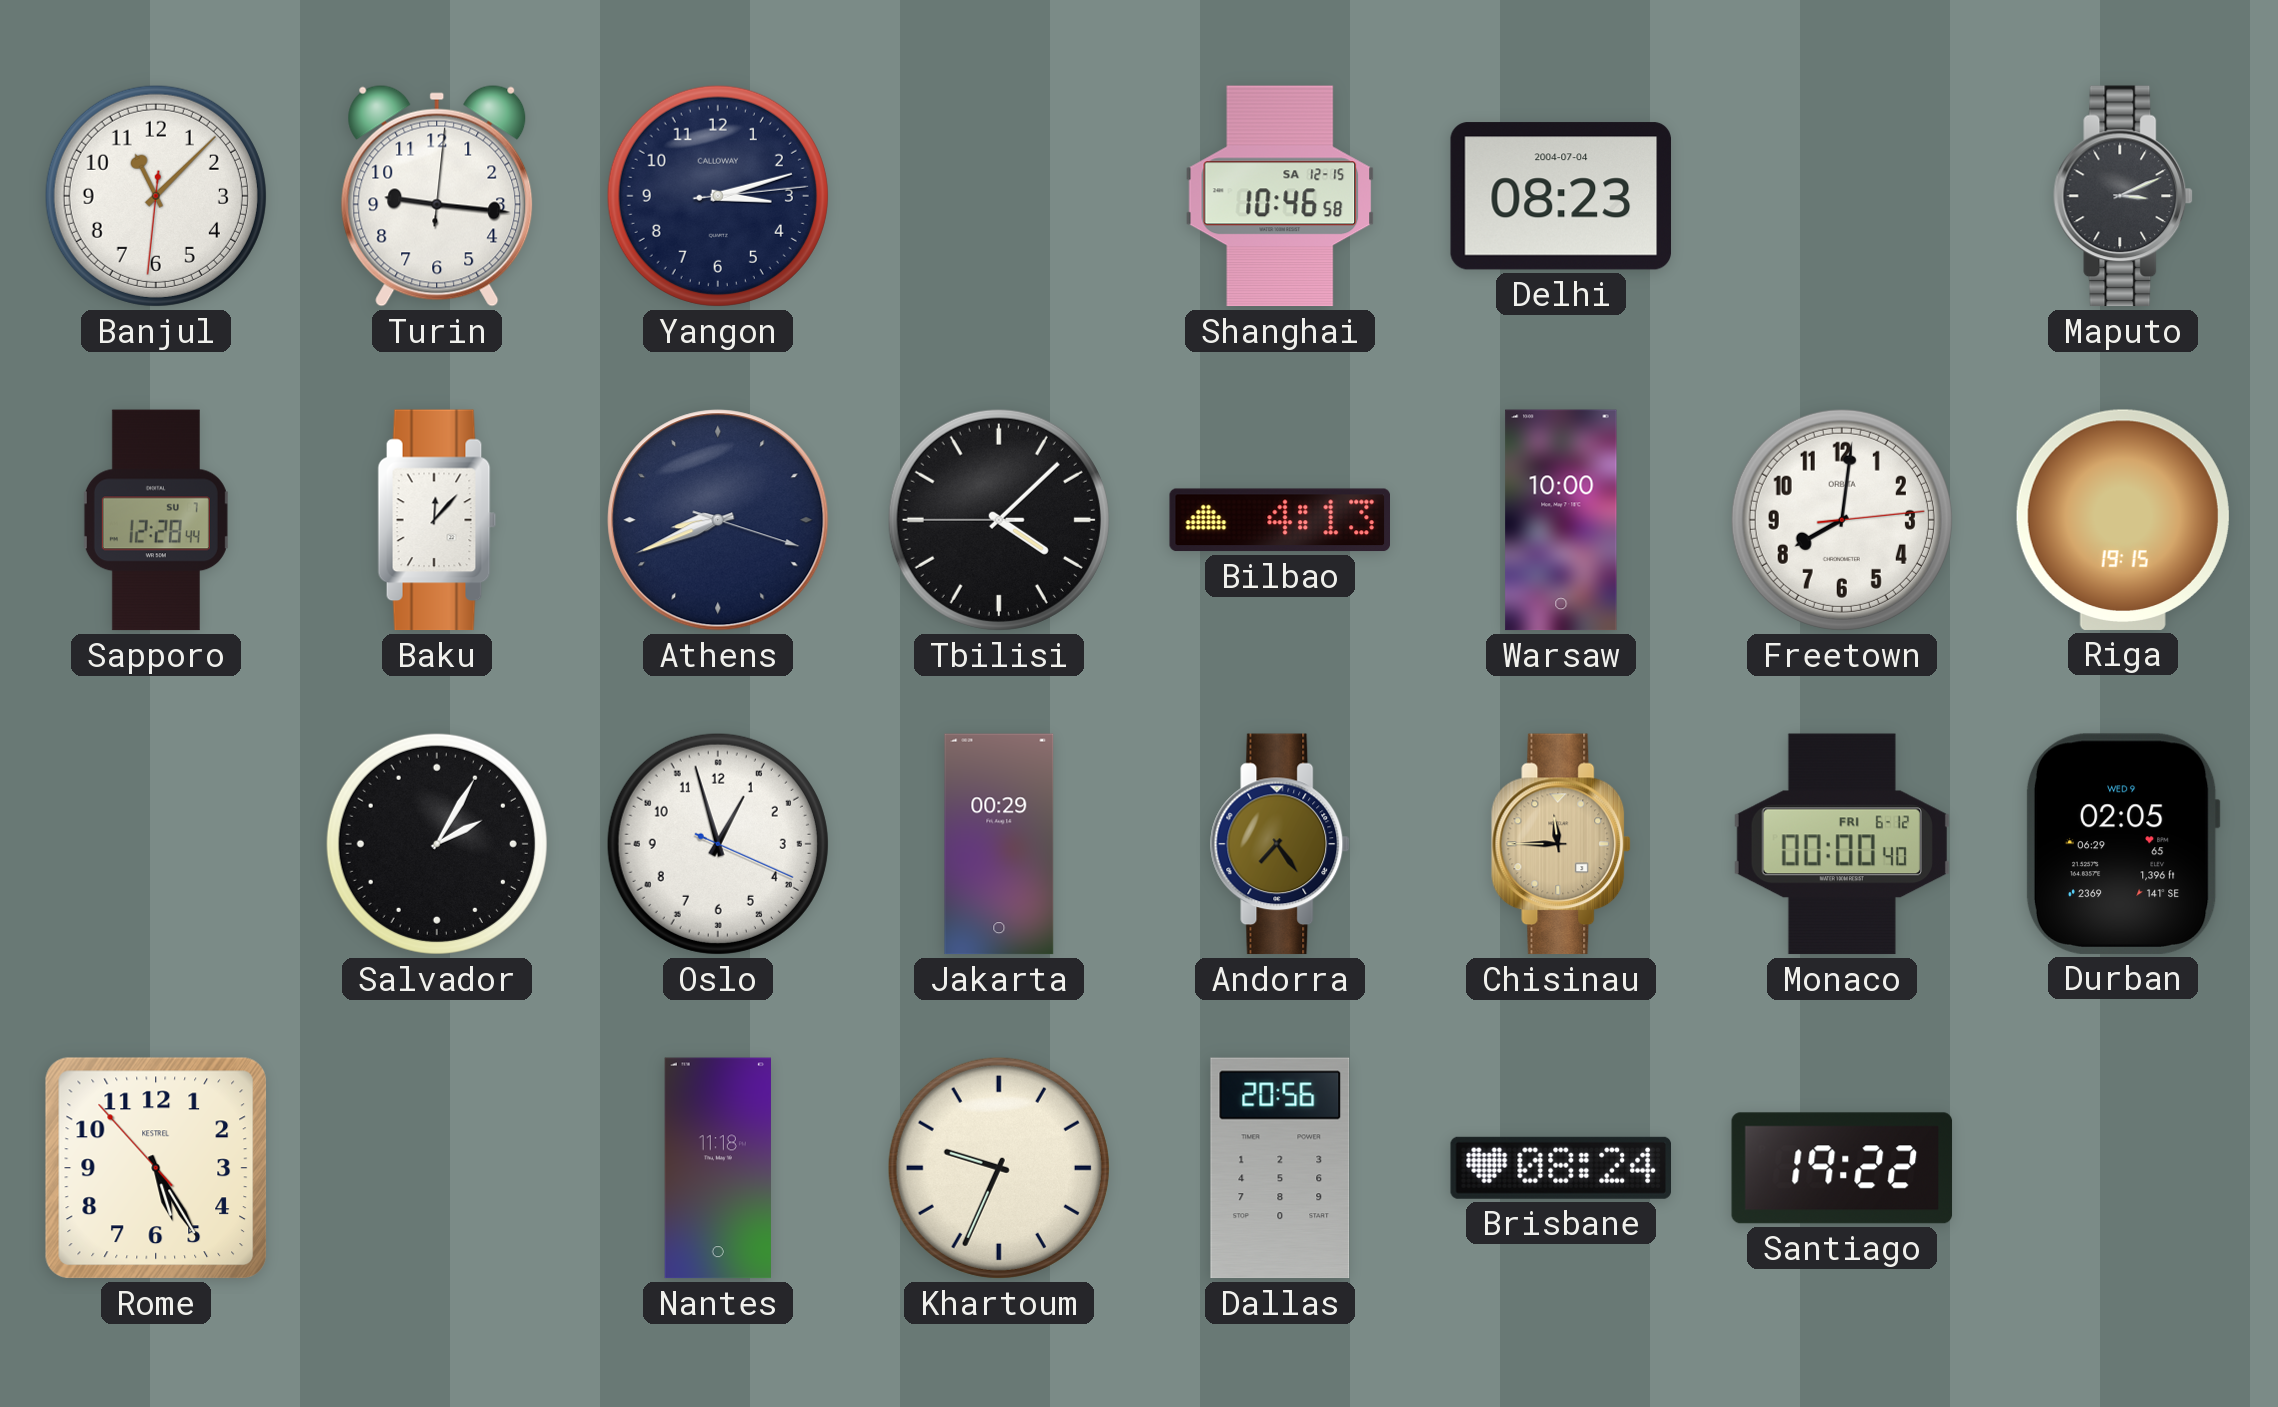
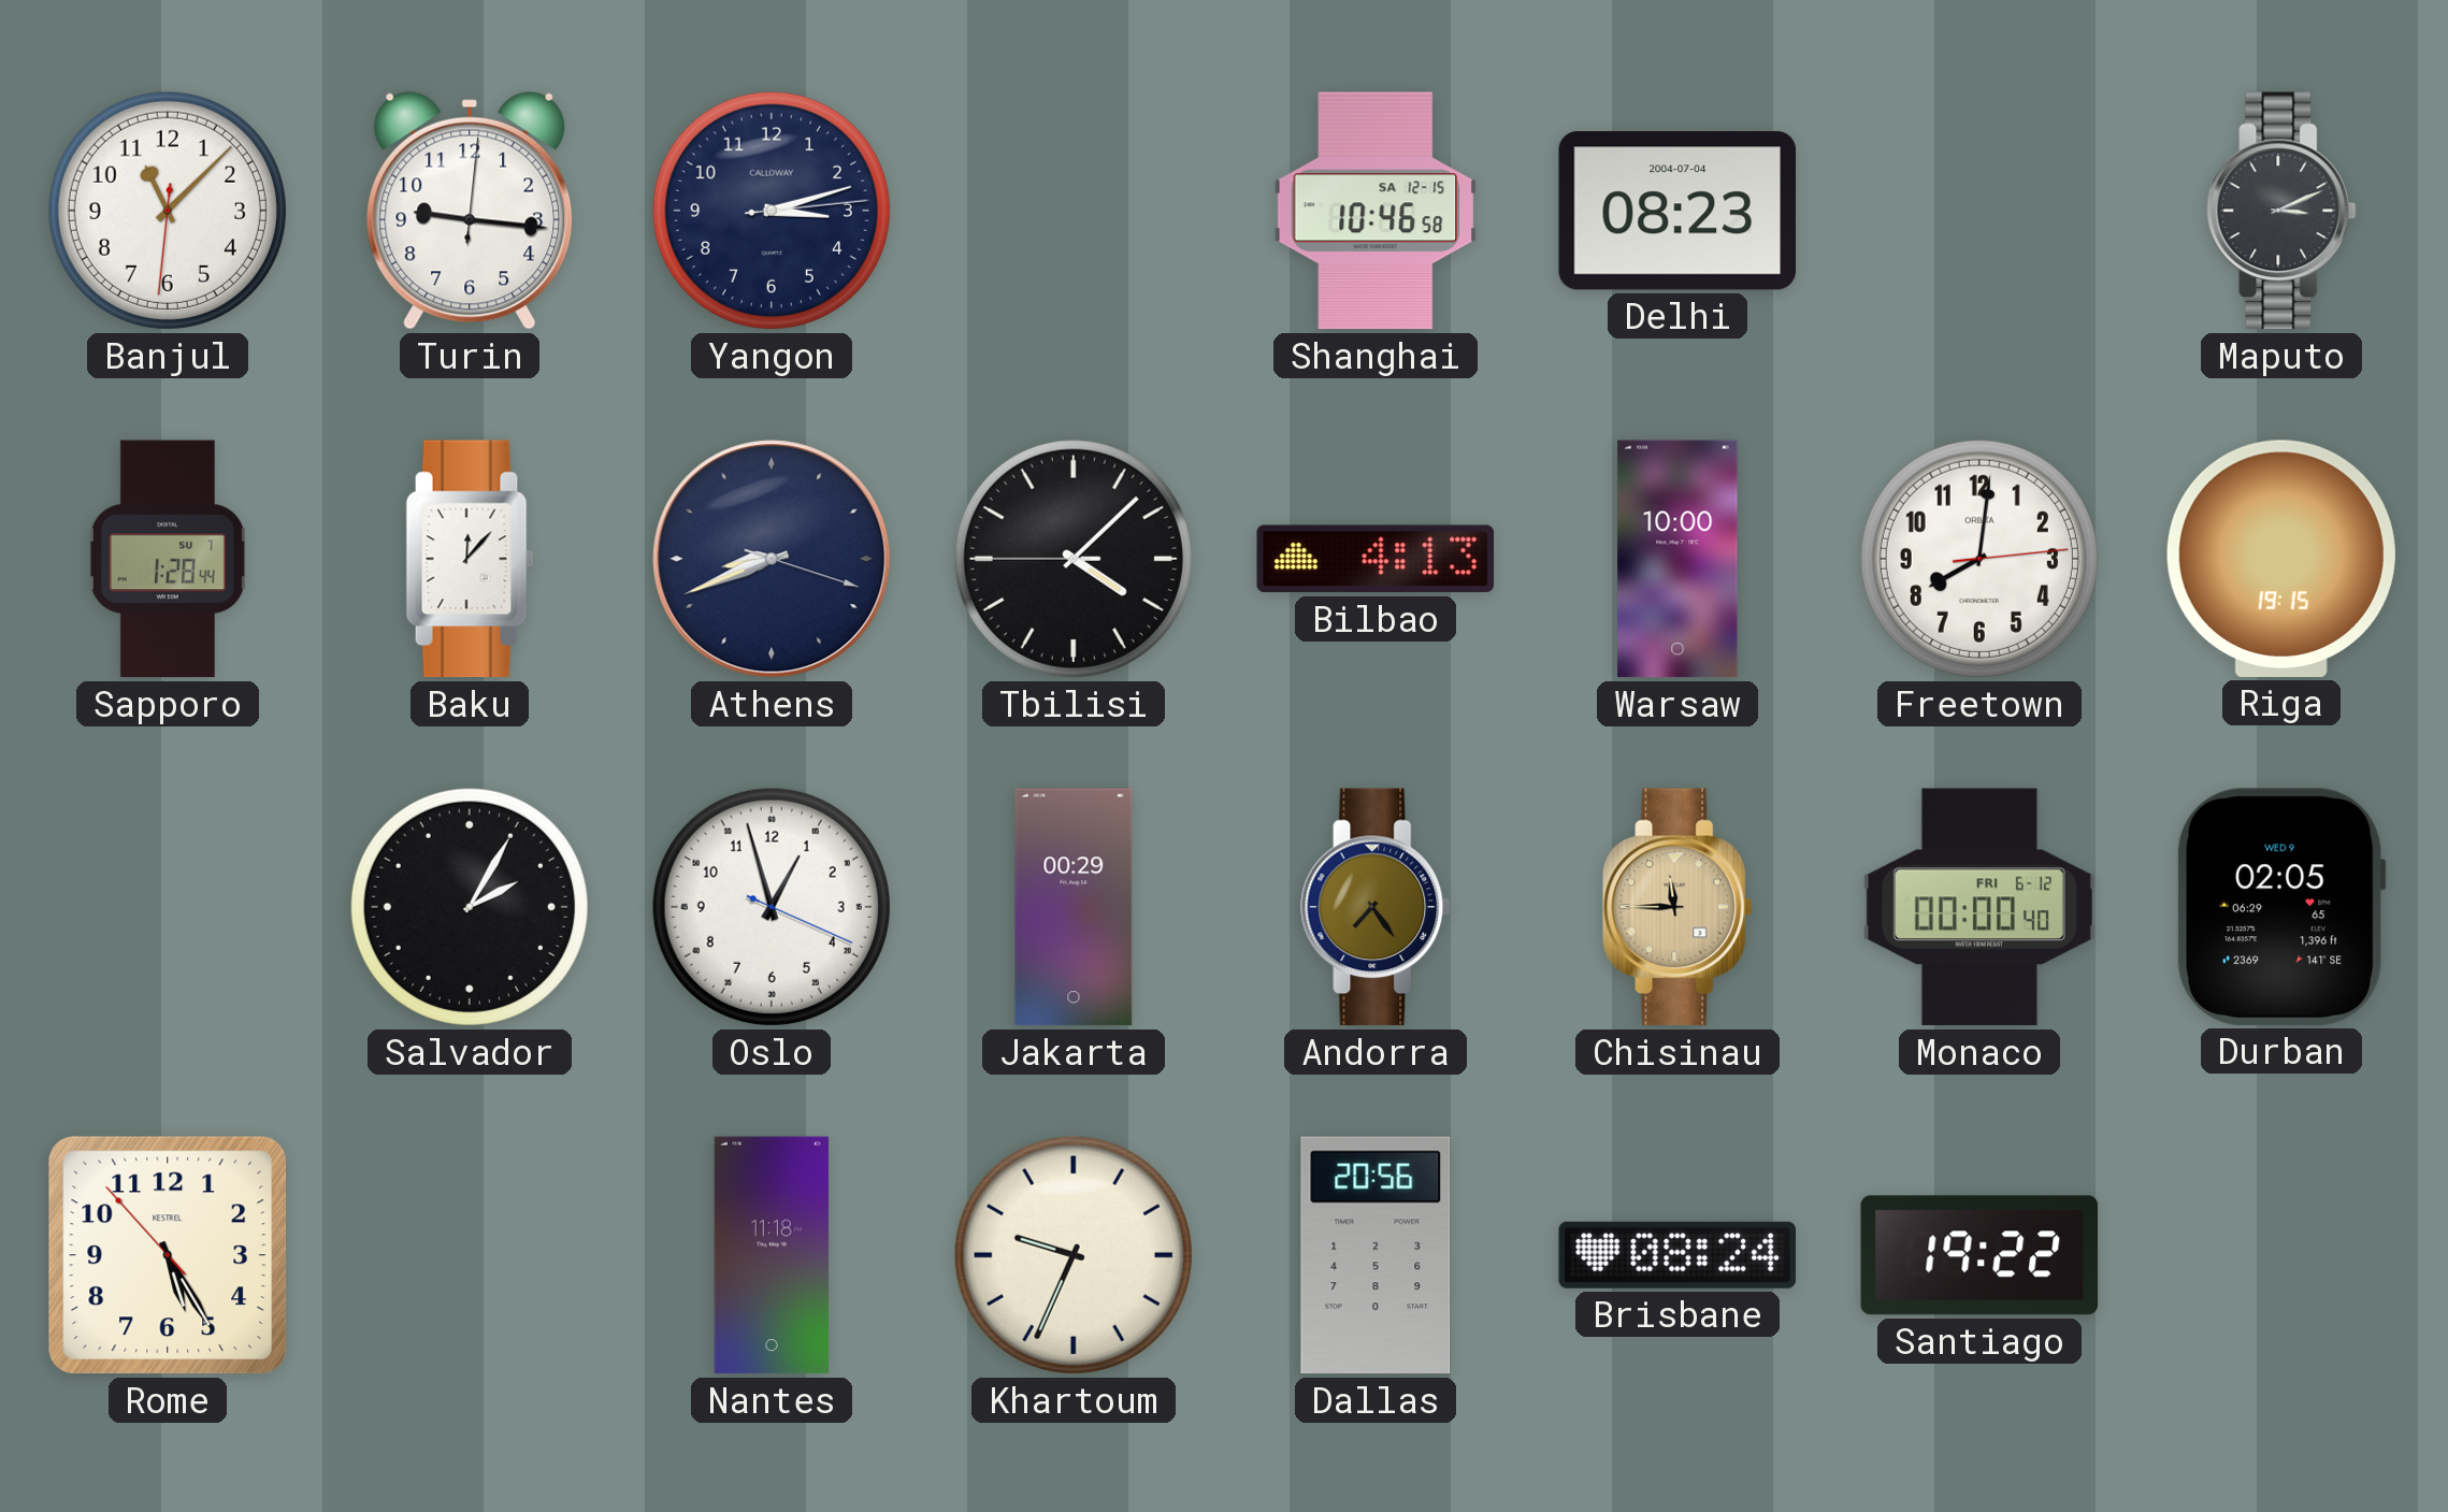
Sapporo: 12:28 -> 1:28
